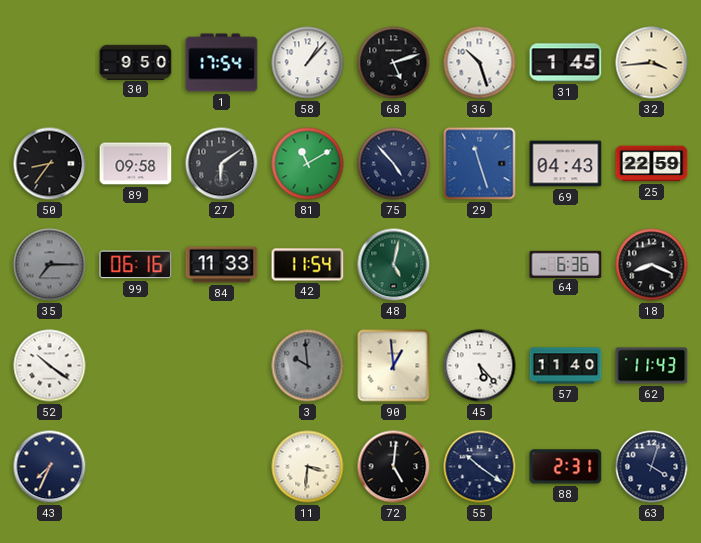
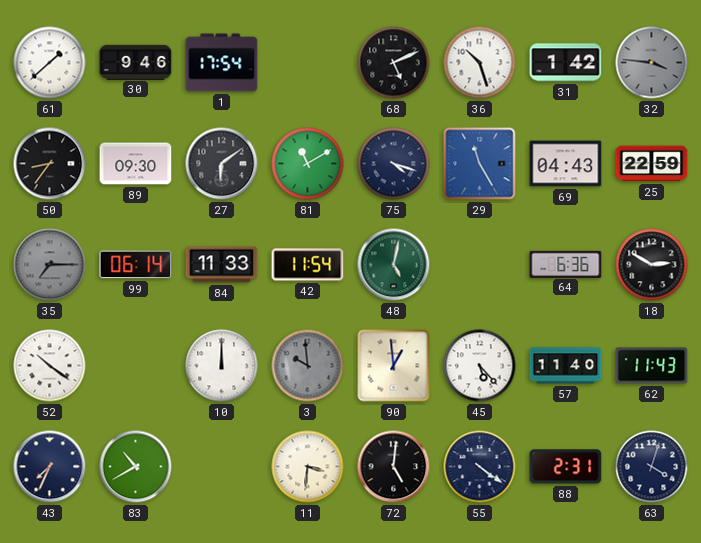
61: none -> 1:38
30: 9:50 -> 9:46
58: 1:07 -> none
68: 5:12 -> 5:11
31: 1:45 -> 1:42
32: 3:44 -> 3:46
32 dial: cream -> grey
89: 09:58 -> 09:30
75: 4:53 -> 4:18
29: 11:27 -> 11:25
99: 06:16 -> 06:14
18: 8:19 -> 2:50
10: none -> 12:00
83: none -> 10:40
55: 10:21 -> 4:21
